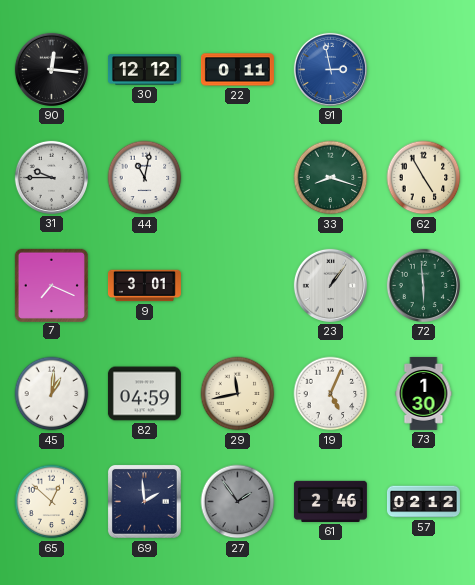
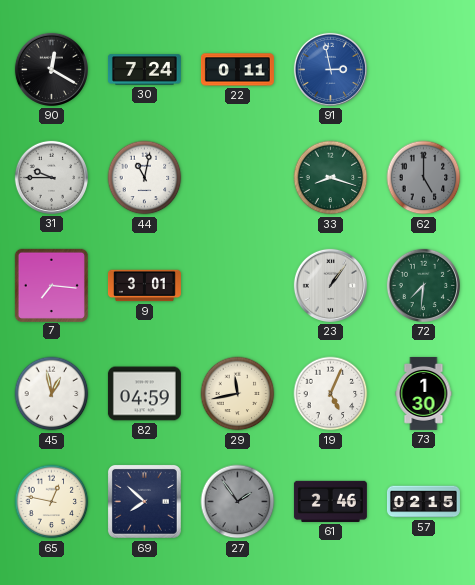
90: 12:16 -> 12:20
30: 12:12 -> 7:24
62: 4:55 -> 5:00
62 dial: cream -> grey
7: 7:19 -> 7:16
72: 5:59 -> 7:31
45: 1:01 -> 12:58
65: 12:52 -> 12:47
69: 1:59 -> 7:52
57: 02:12 -> 02:15
